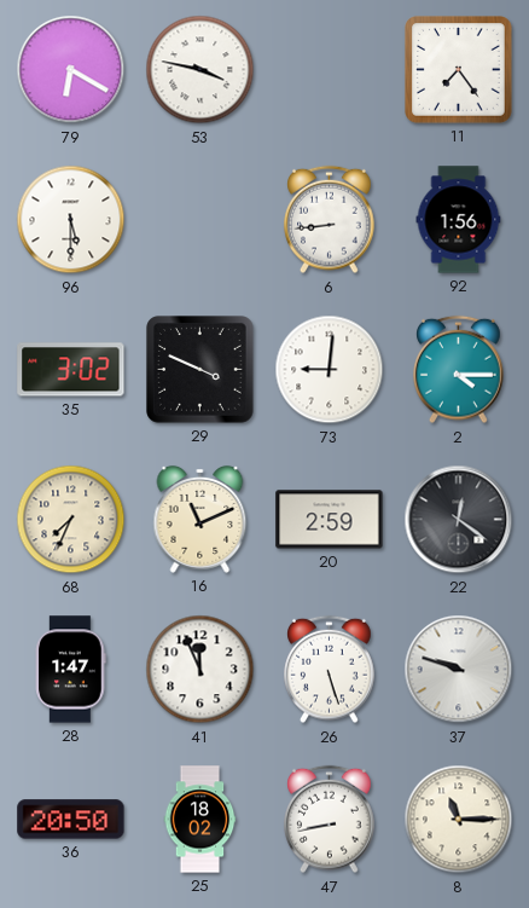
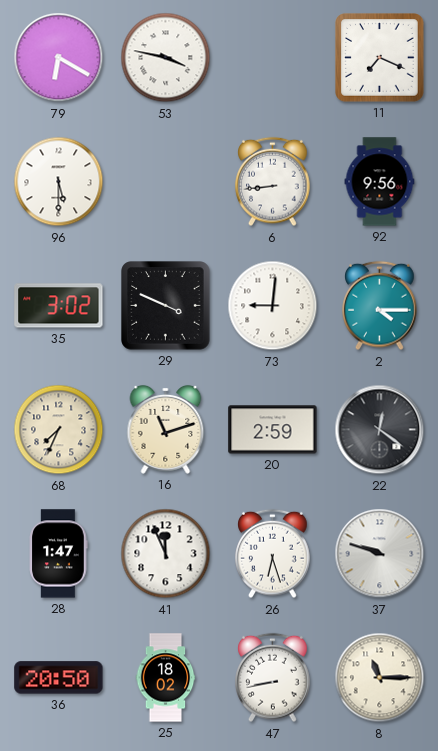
11: 7:24 -> 7:19
92: 1:56 -> 9:56
16: 11:11 -> 11:12
26: 5:27 -> 6:27
